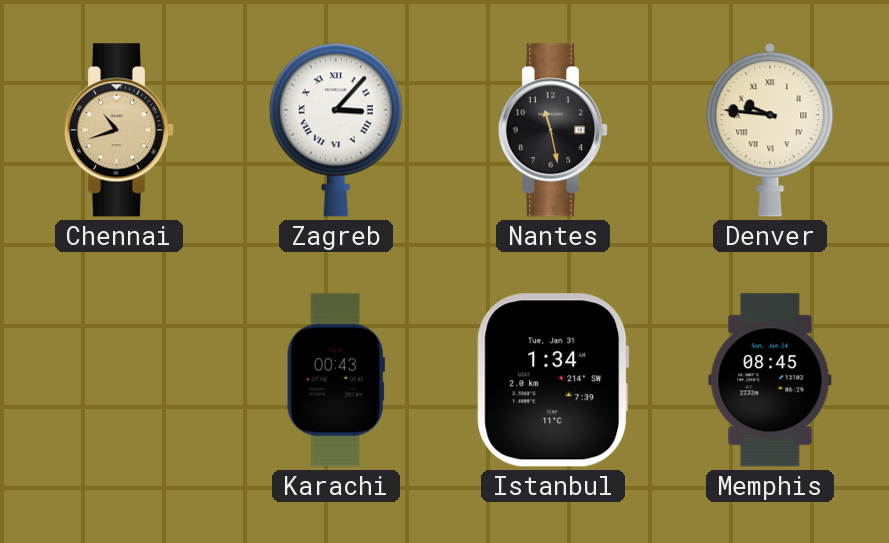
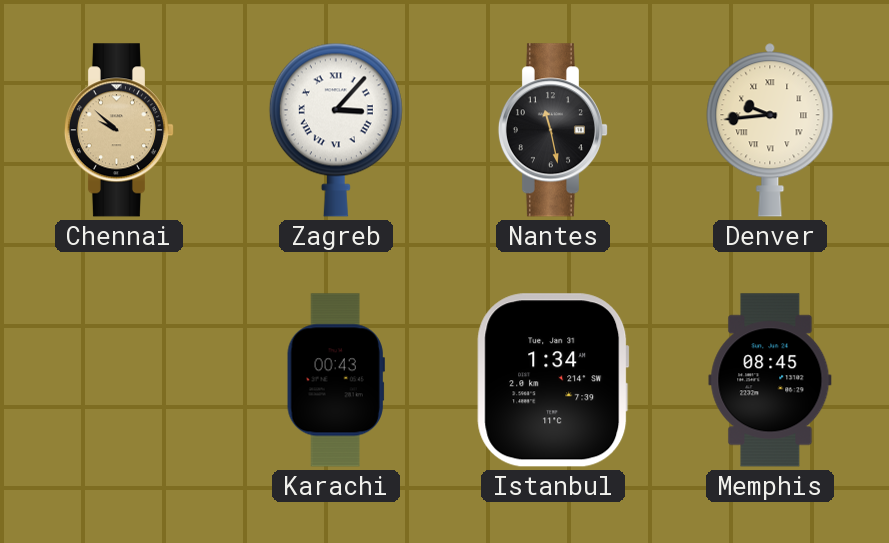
Chennai: 10:42 -> 9:52
Denver: 9:46 -> 9:44
